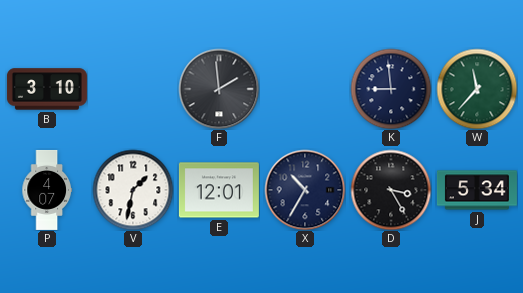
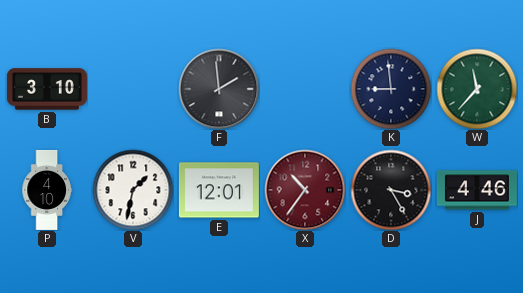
P: 4:07 -> 4:10
X: 10:35 -> 10:36
X dial: navy -> burgundy
J: 5:34 -> 4:46
